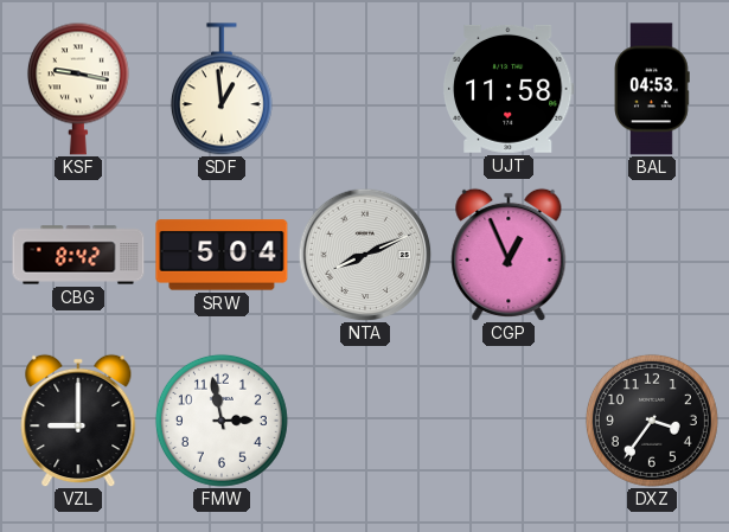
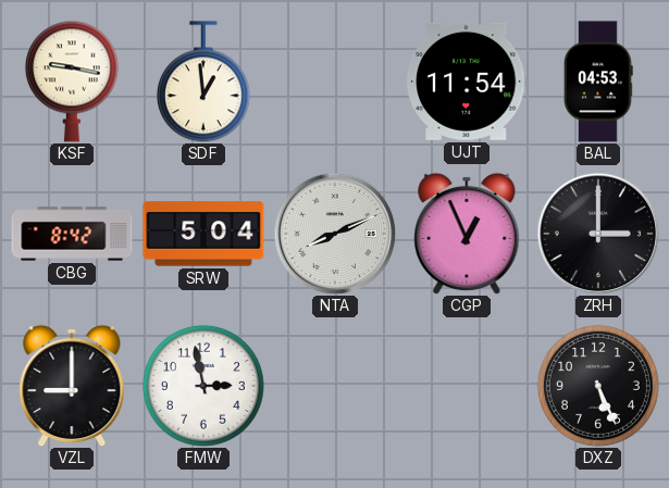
UJT: 11:58 -> 11:54
ZRH: none -> 3:00
DXZ: 3:36 -> 5:26
